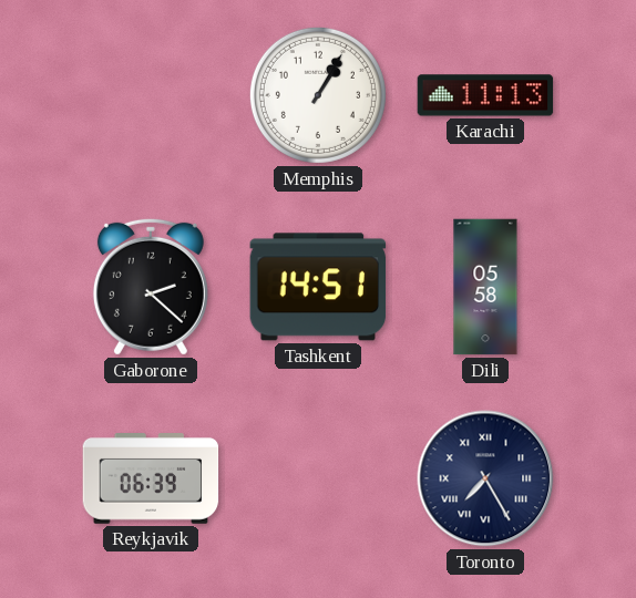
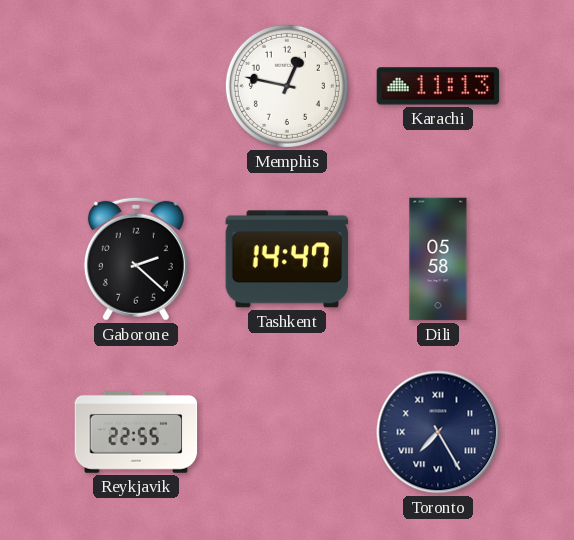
Memphis: 1:05 -> 12:47
Tashkent: 14:51 -> 14:47
Reykjavik: 06:39 -> 22:55
